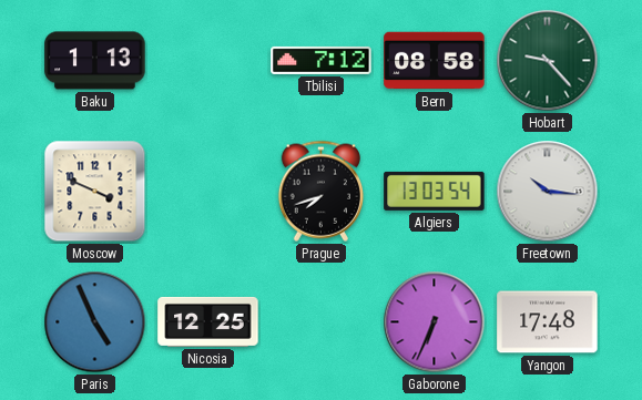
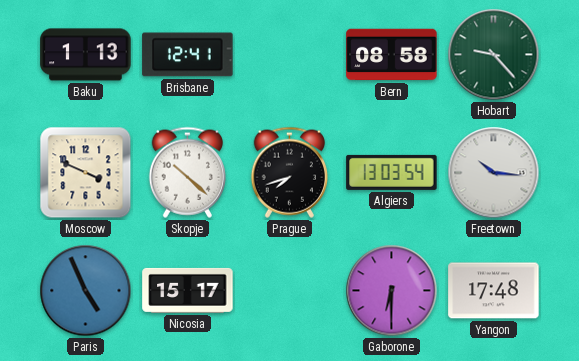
Brisbane: none -> 12:41
Tbilisi: 7:12 -> none
Skopje: none -> 10:22
Nicosia: 12:25 -> 15:17
Gaborone: 6:34 -> 6:30
